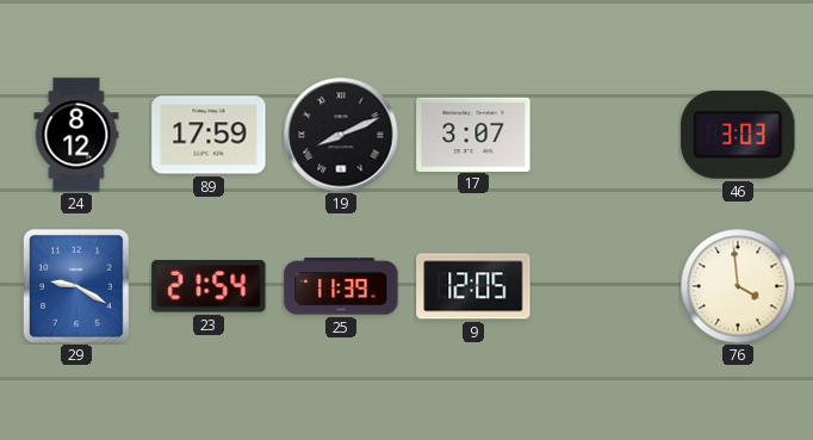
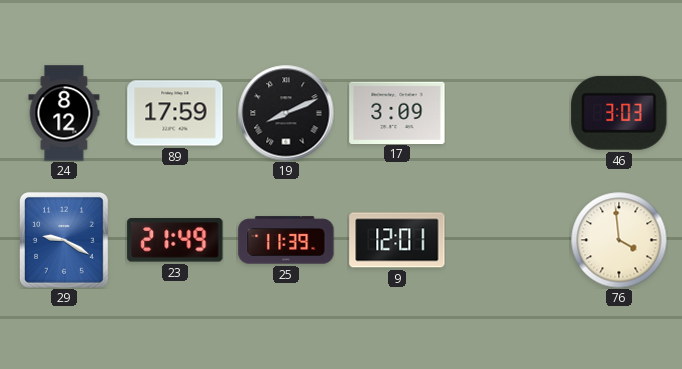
17: 3:07 -> 3:09
23: 21:54 -> 21:49
9: 12:05 -> 12:01
